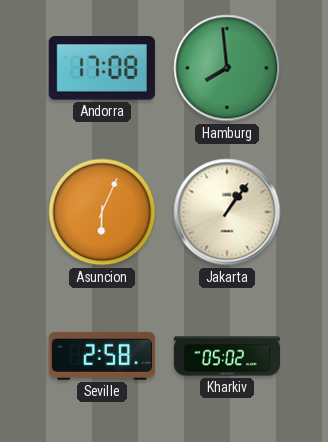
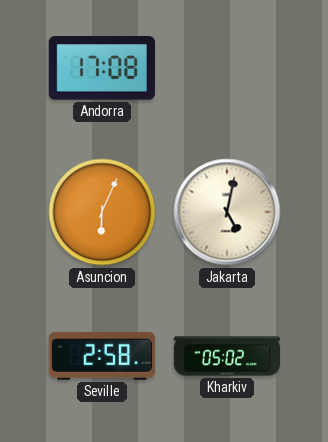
Hamburg: 7:59 -> none
Jakarta: 1:06 -> 5:02
